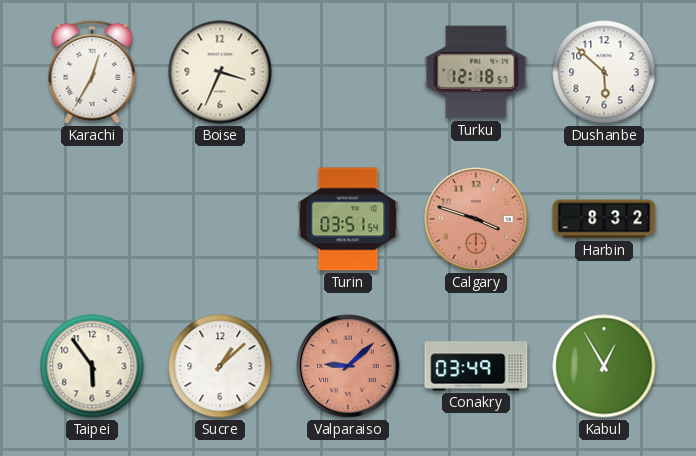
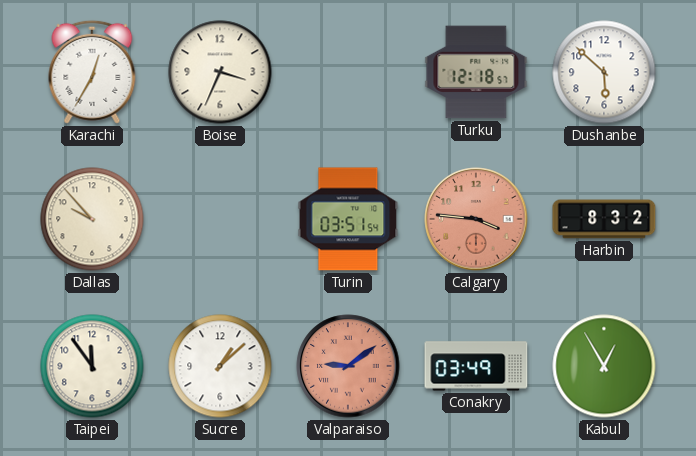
Dallas: none -> 9:53
Calgary: 3:48 -> 3:46
Taipei: 5:54 -> 11:54
Valparaiso: 9:08 -> 9:09
